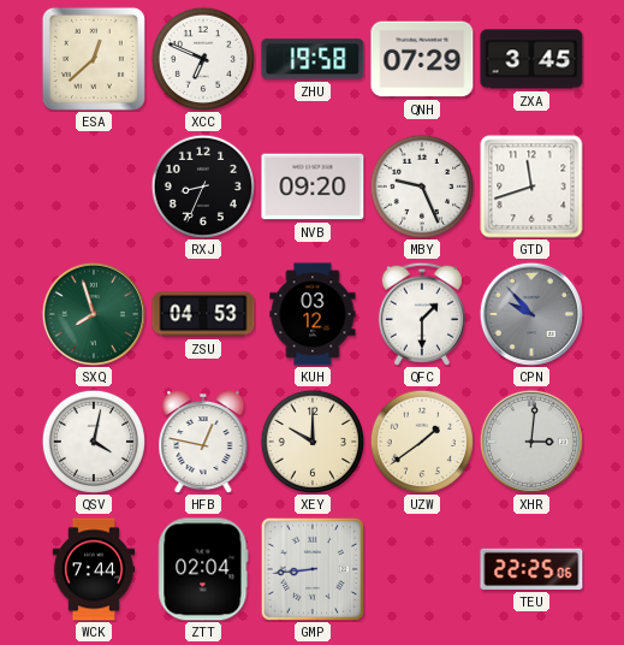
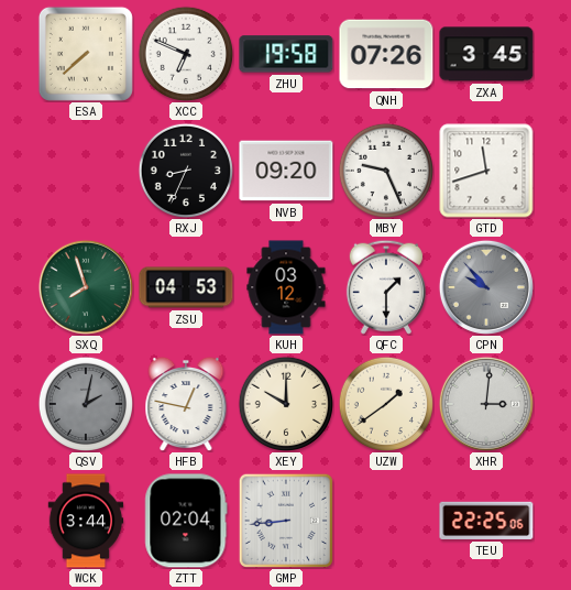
ESA: 12:38 -> 7:38
QNH: 07:29 -> 07:26
QSV: 4:02 -> 2:02
QSV dial: white -> grey
WCK: 7:44 -> 3:44
